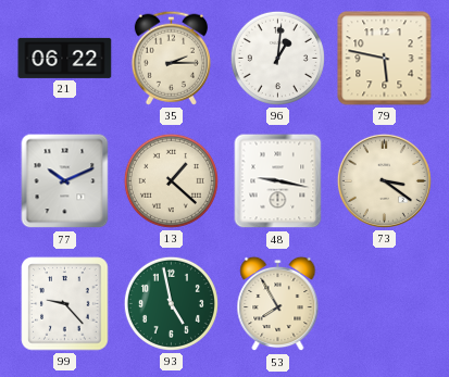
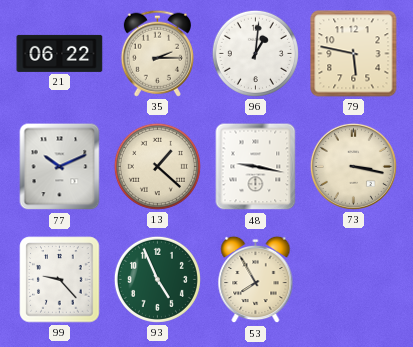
73: 3:21 -> 3:17
93: 4:58 -> 4:56
